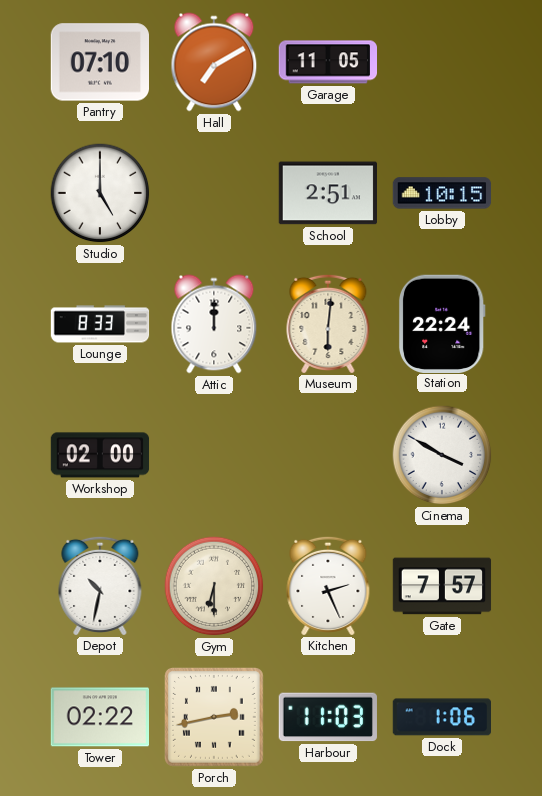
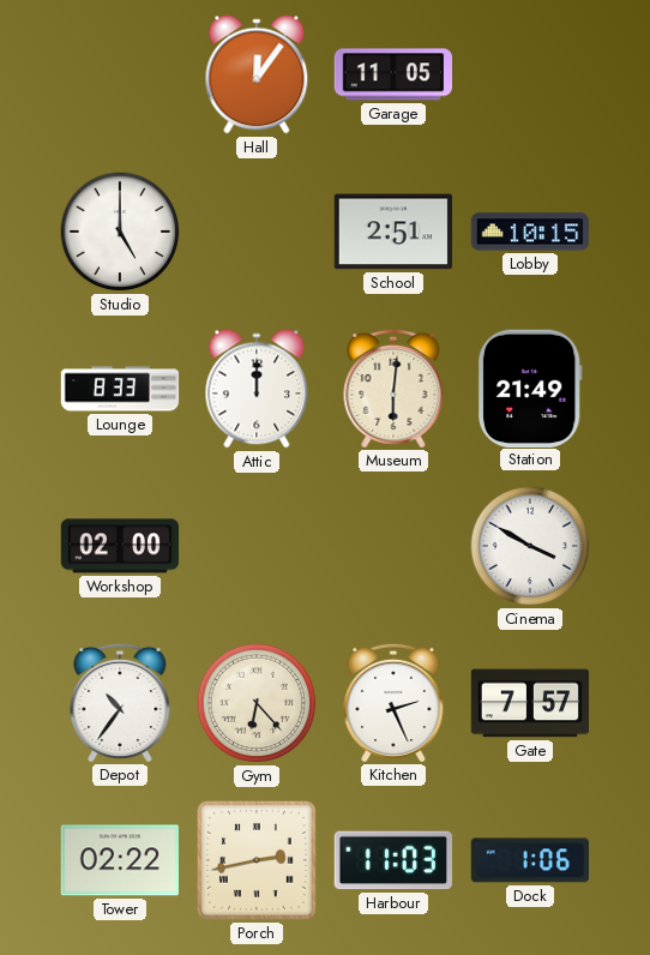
Pantry: 07:10 -> none
Hall: 7:10 -> 12:06
Station: 22:24 -> 21:49
Depot: 10:32 -> 10:36
Gym: 6:30 -> 6:23
